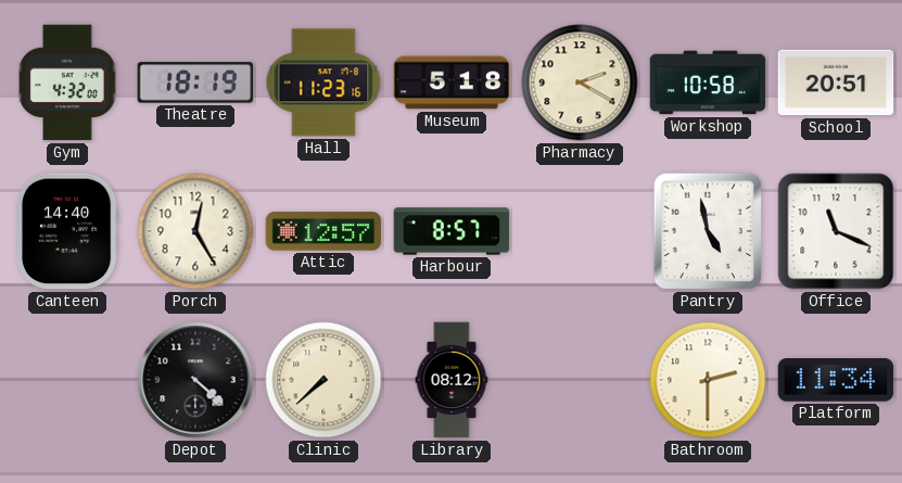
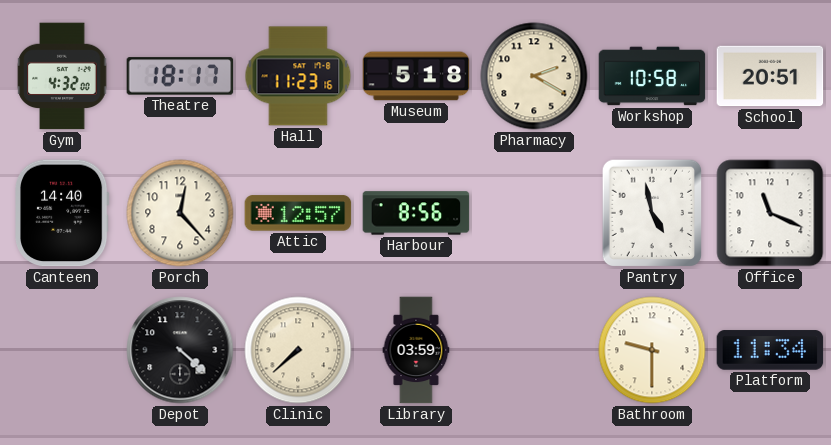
Theatre: 18:19 -> 18:17
Porch: 12:25 -> 12:23
Harbour: 8:57 -> 8:56
Library: 08:12 -> 03:59
Bathroom: 2:30 -> 9:30
